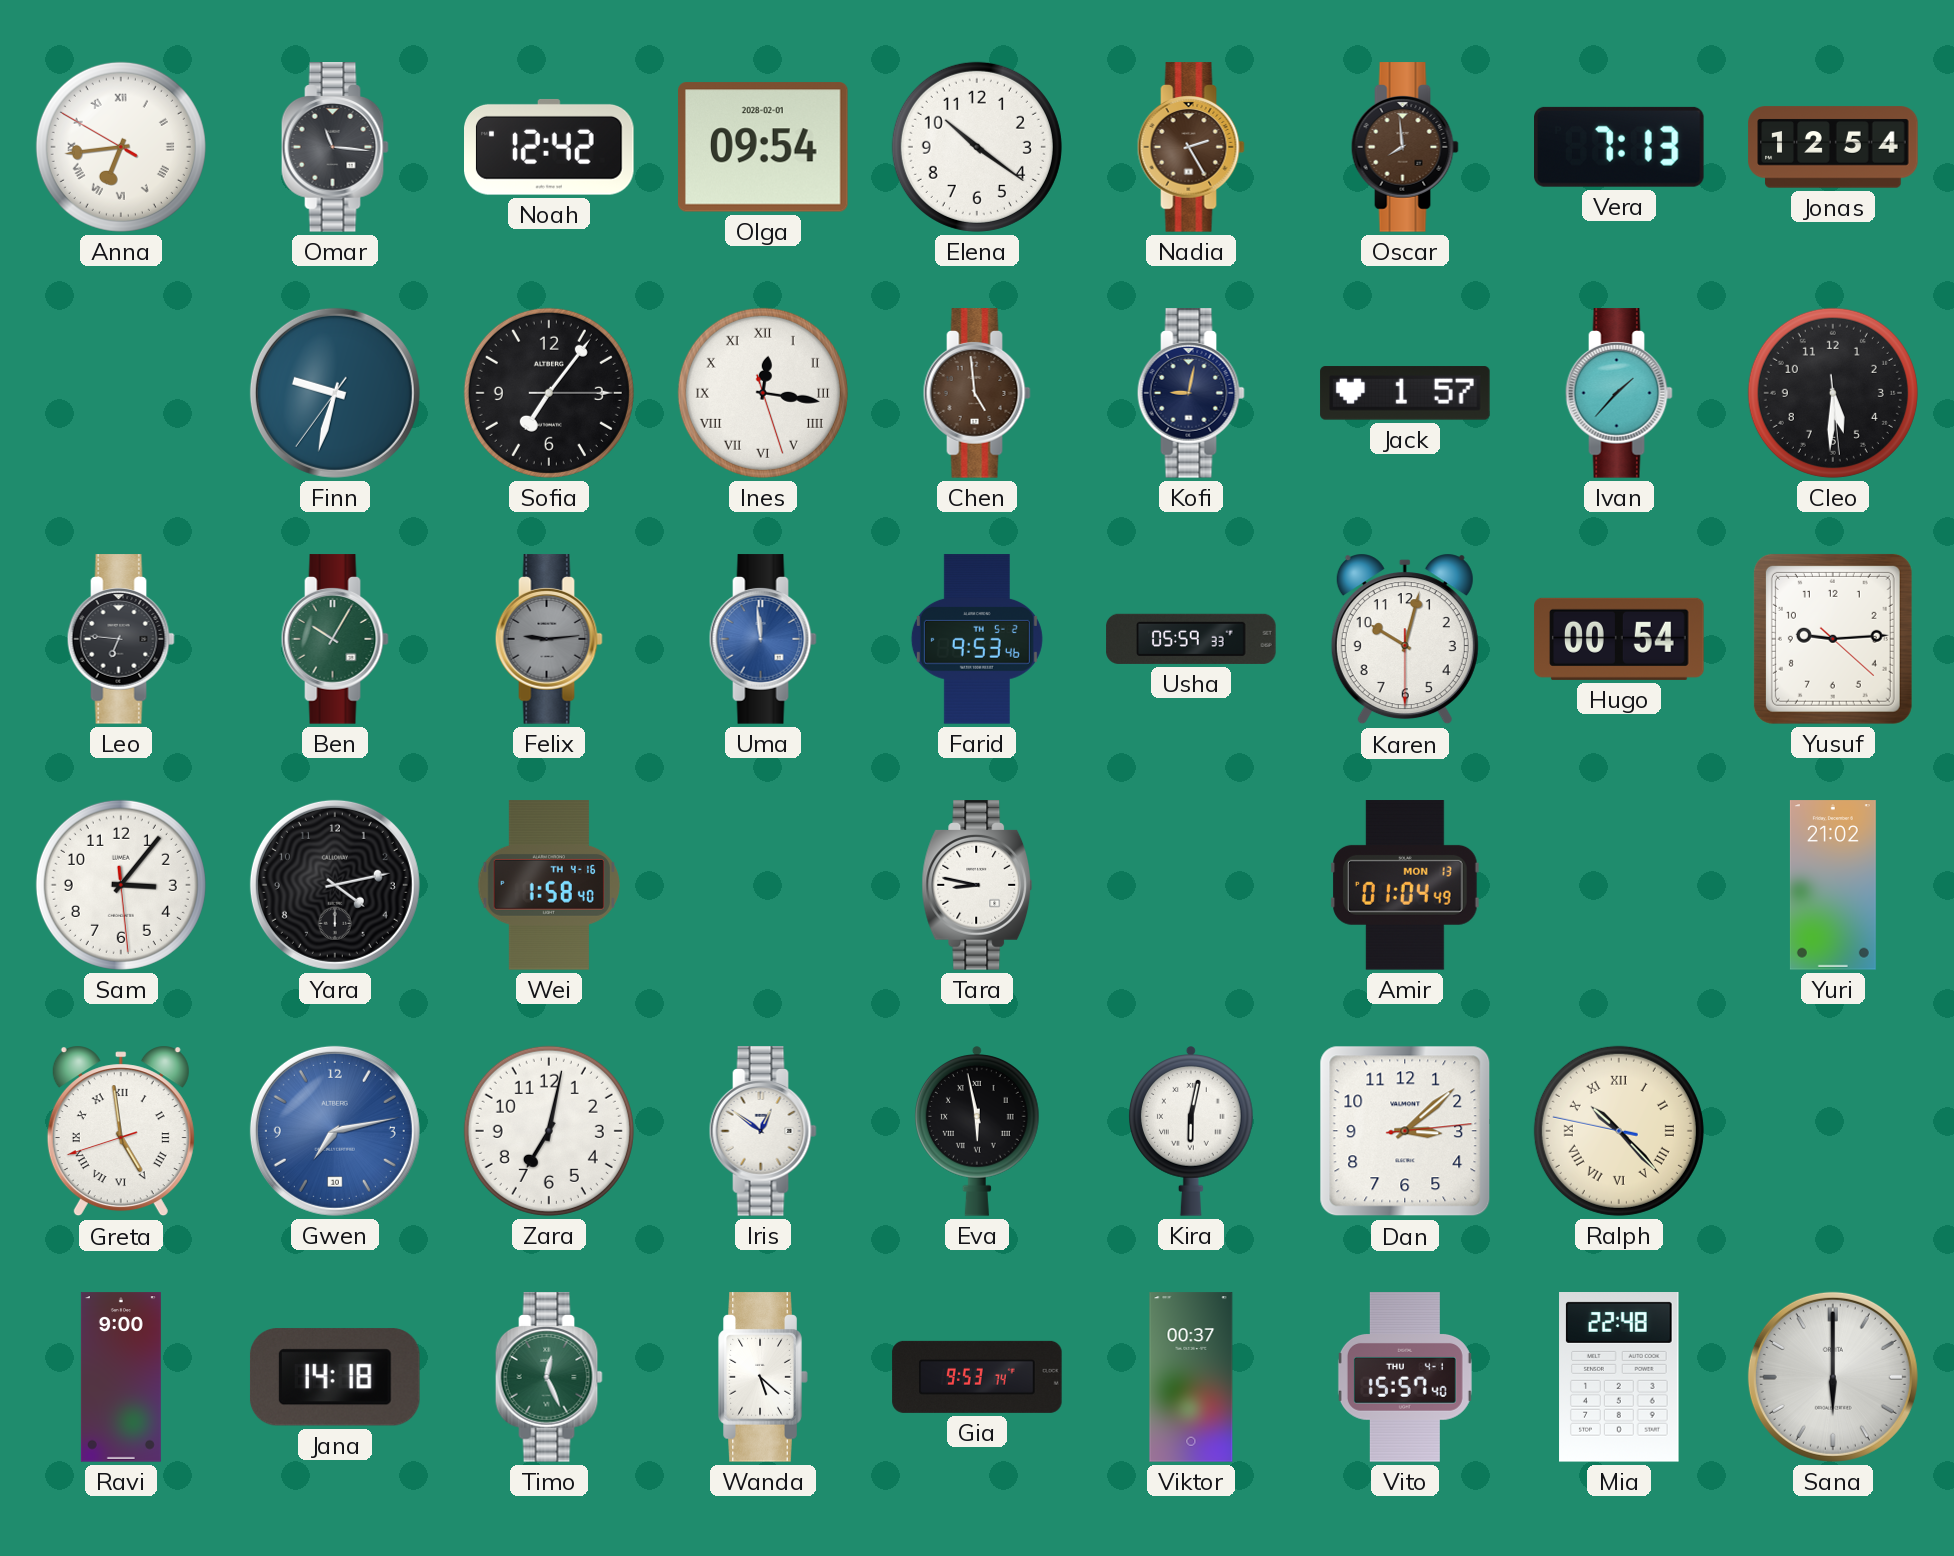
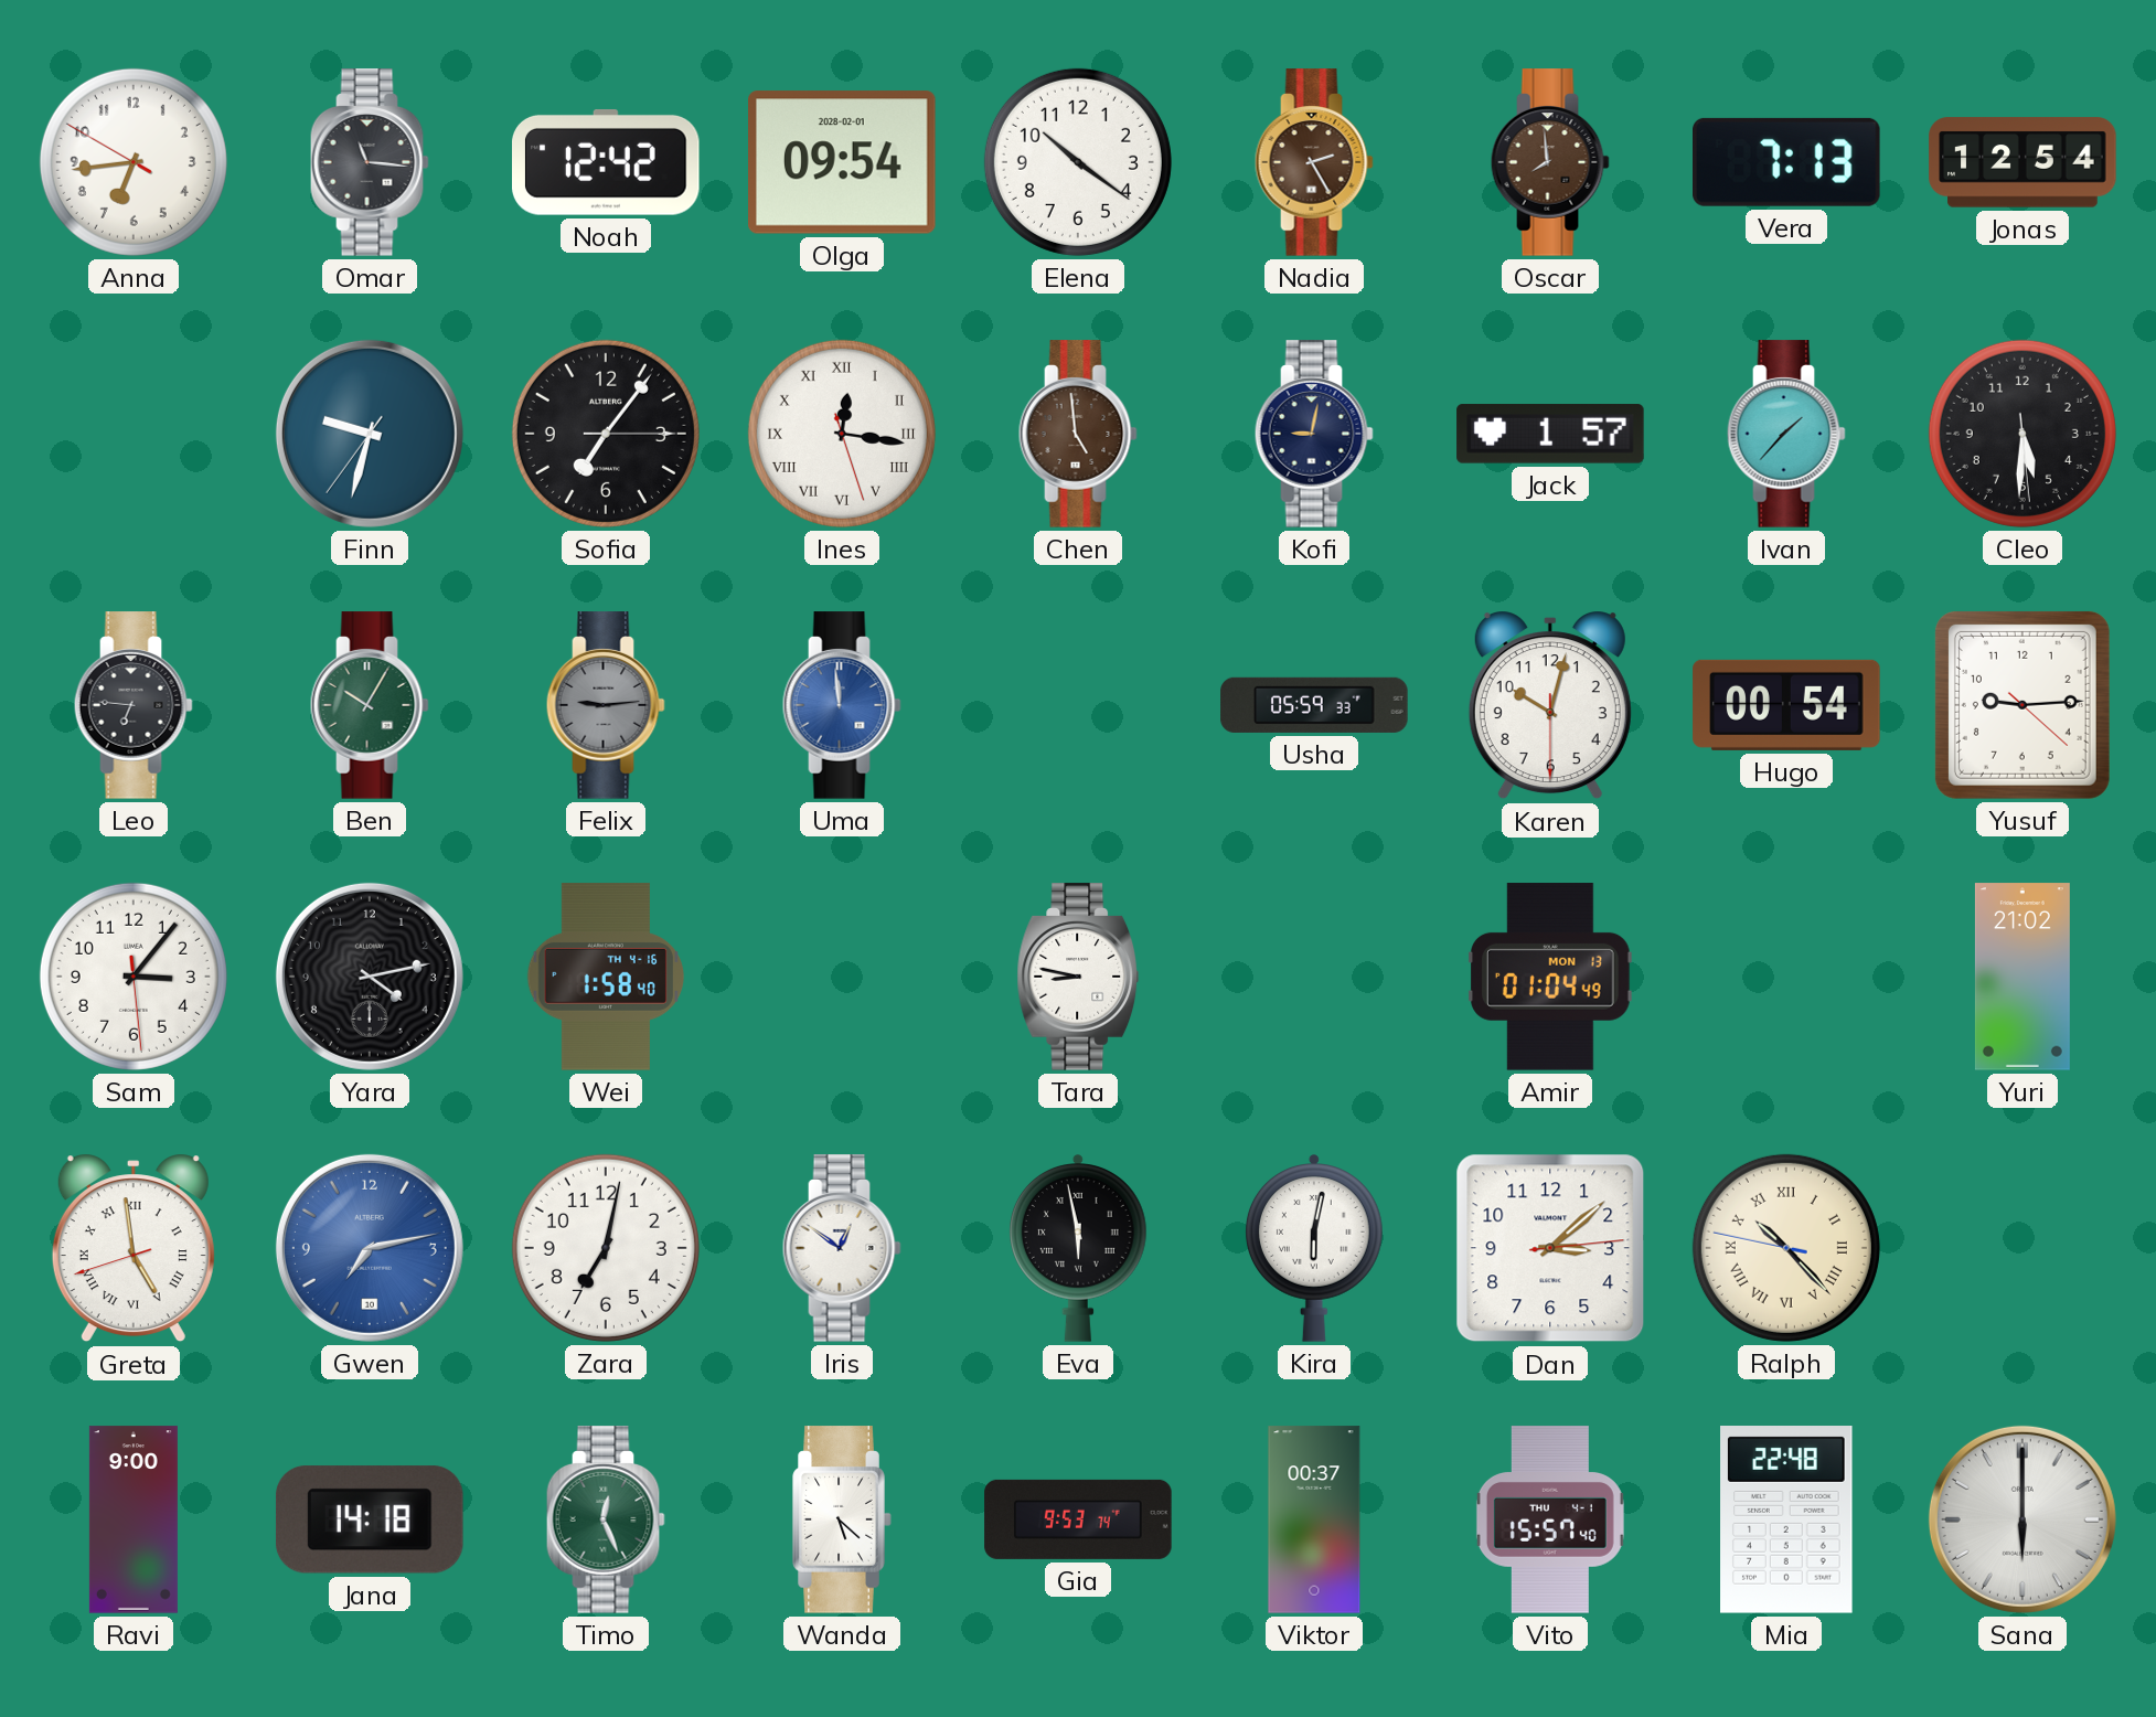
Anna numerals: Roman -> Arabic
Farid: 9:53 -> none
